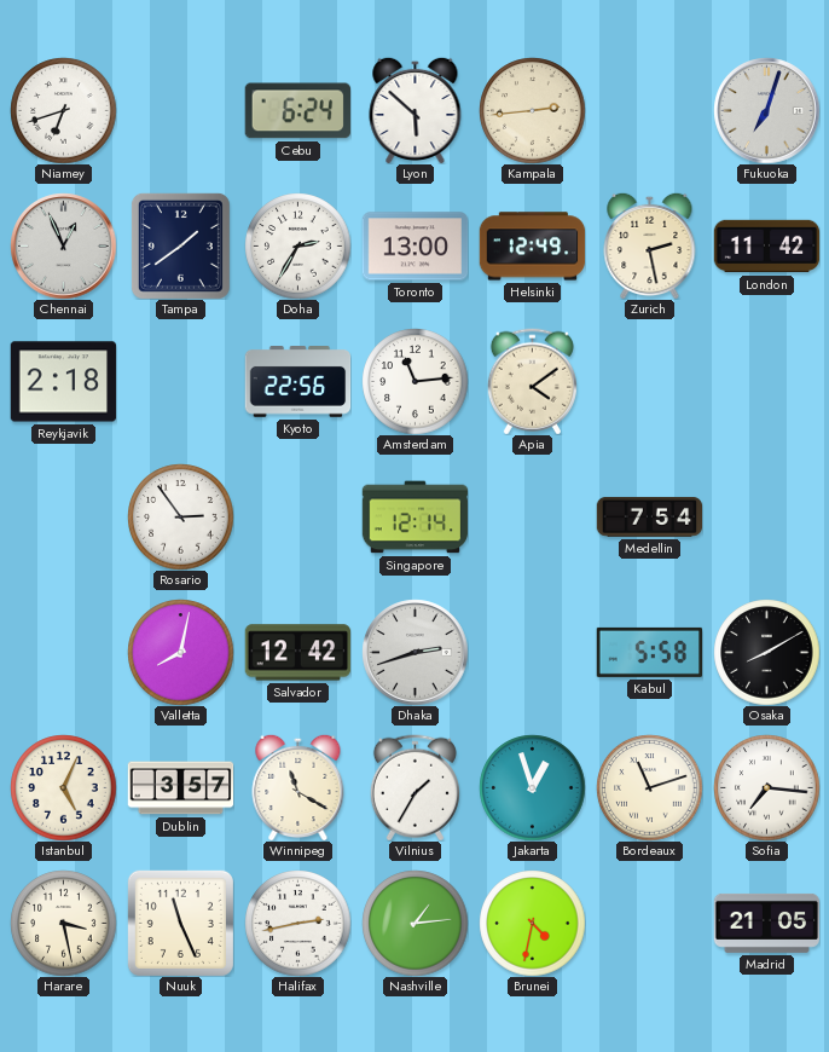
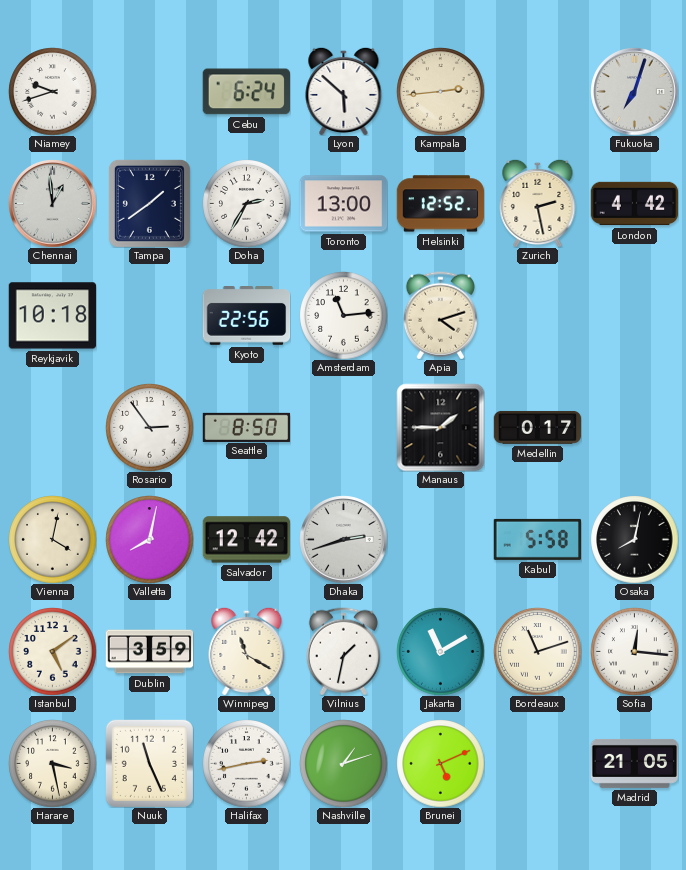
Niamey: 6:42 -> 9:42
Chennai: 12:56 -> 12:59
Helsinki: 12:49 -> 12:52
London: 11:42 -> 4:42
Reykjavik: 2:18 -> 10:18
Apia: 4:09 -> 4:12
Seattle: none -> 8:50
Singapore: 12:14 -> none
Manaus: none -> 1:45
Medellin: 7:54 -> 0:17
Vienna: none -> 4:02
Osaka: 8:10 -> 8:02
Istanbul: 5:04 -> 5:09
Dublin: 3:57 -> 3:59
Vilnius: 1:35 -> 1:32
Jakarta: 12:57 -> 11:10
Sofia: 7:16 -> 12:16
Nashville: 1:14 -> 1:12
Brunei: 4:32 -> 5:11
